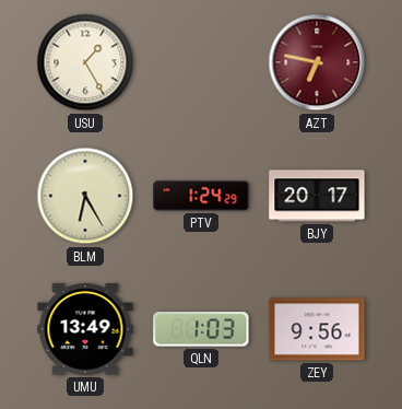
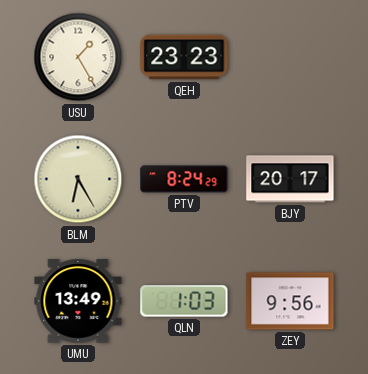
QEH: none -> 23:23
AZT: 6:47 -> none
PTV: 1:24 -> 8:24
